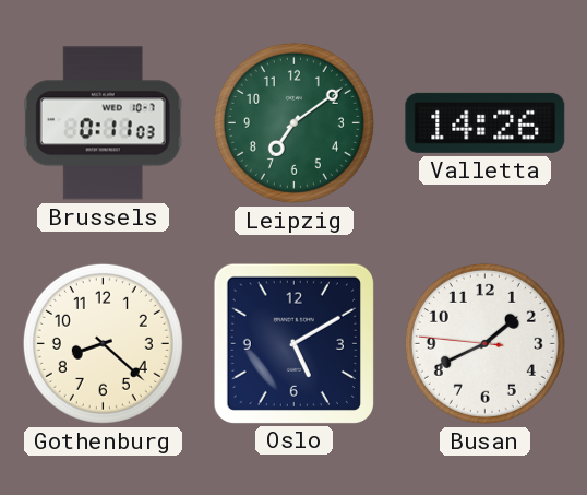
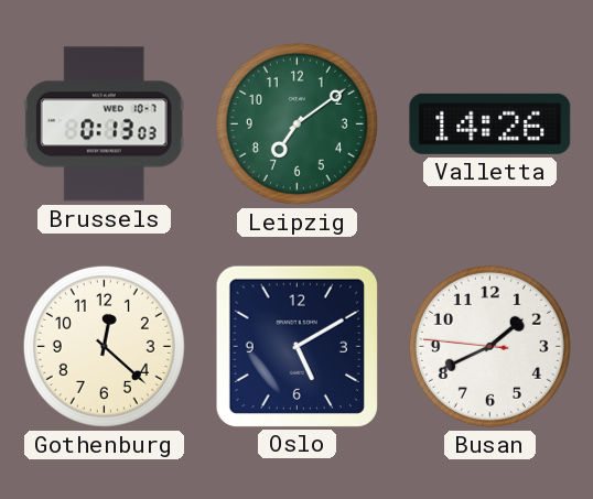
Brussels: 0:11 -> 0:13
Gothenburg: 8:22 -> 12:22
